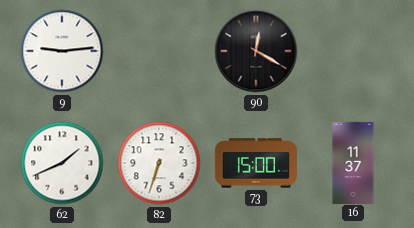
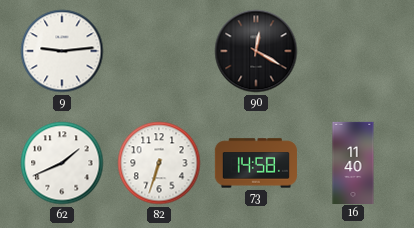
73: 15:00 -> 14:58
16: 11:37 -> 11:40
